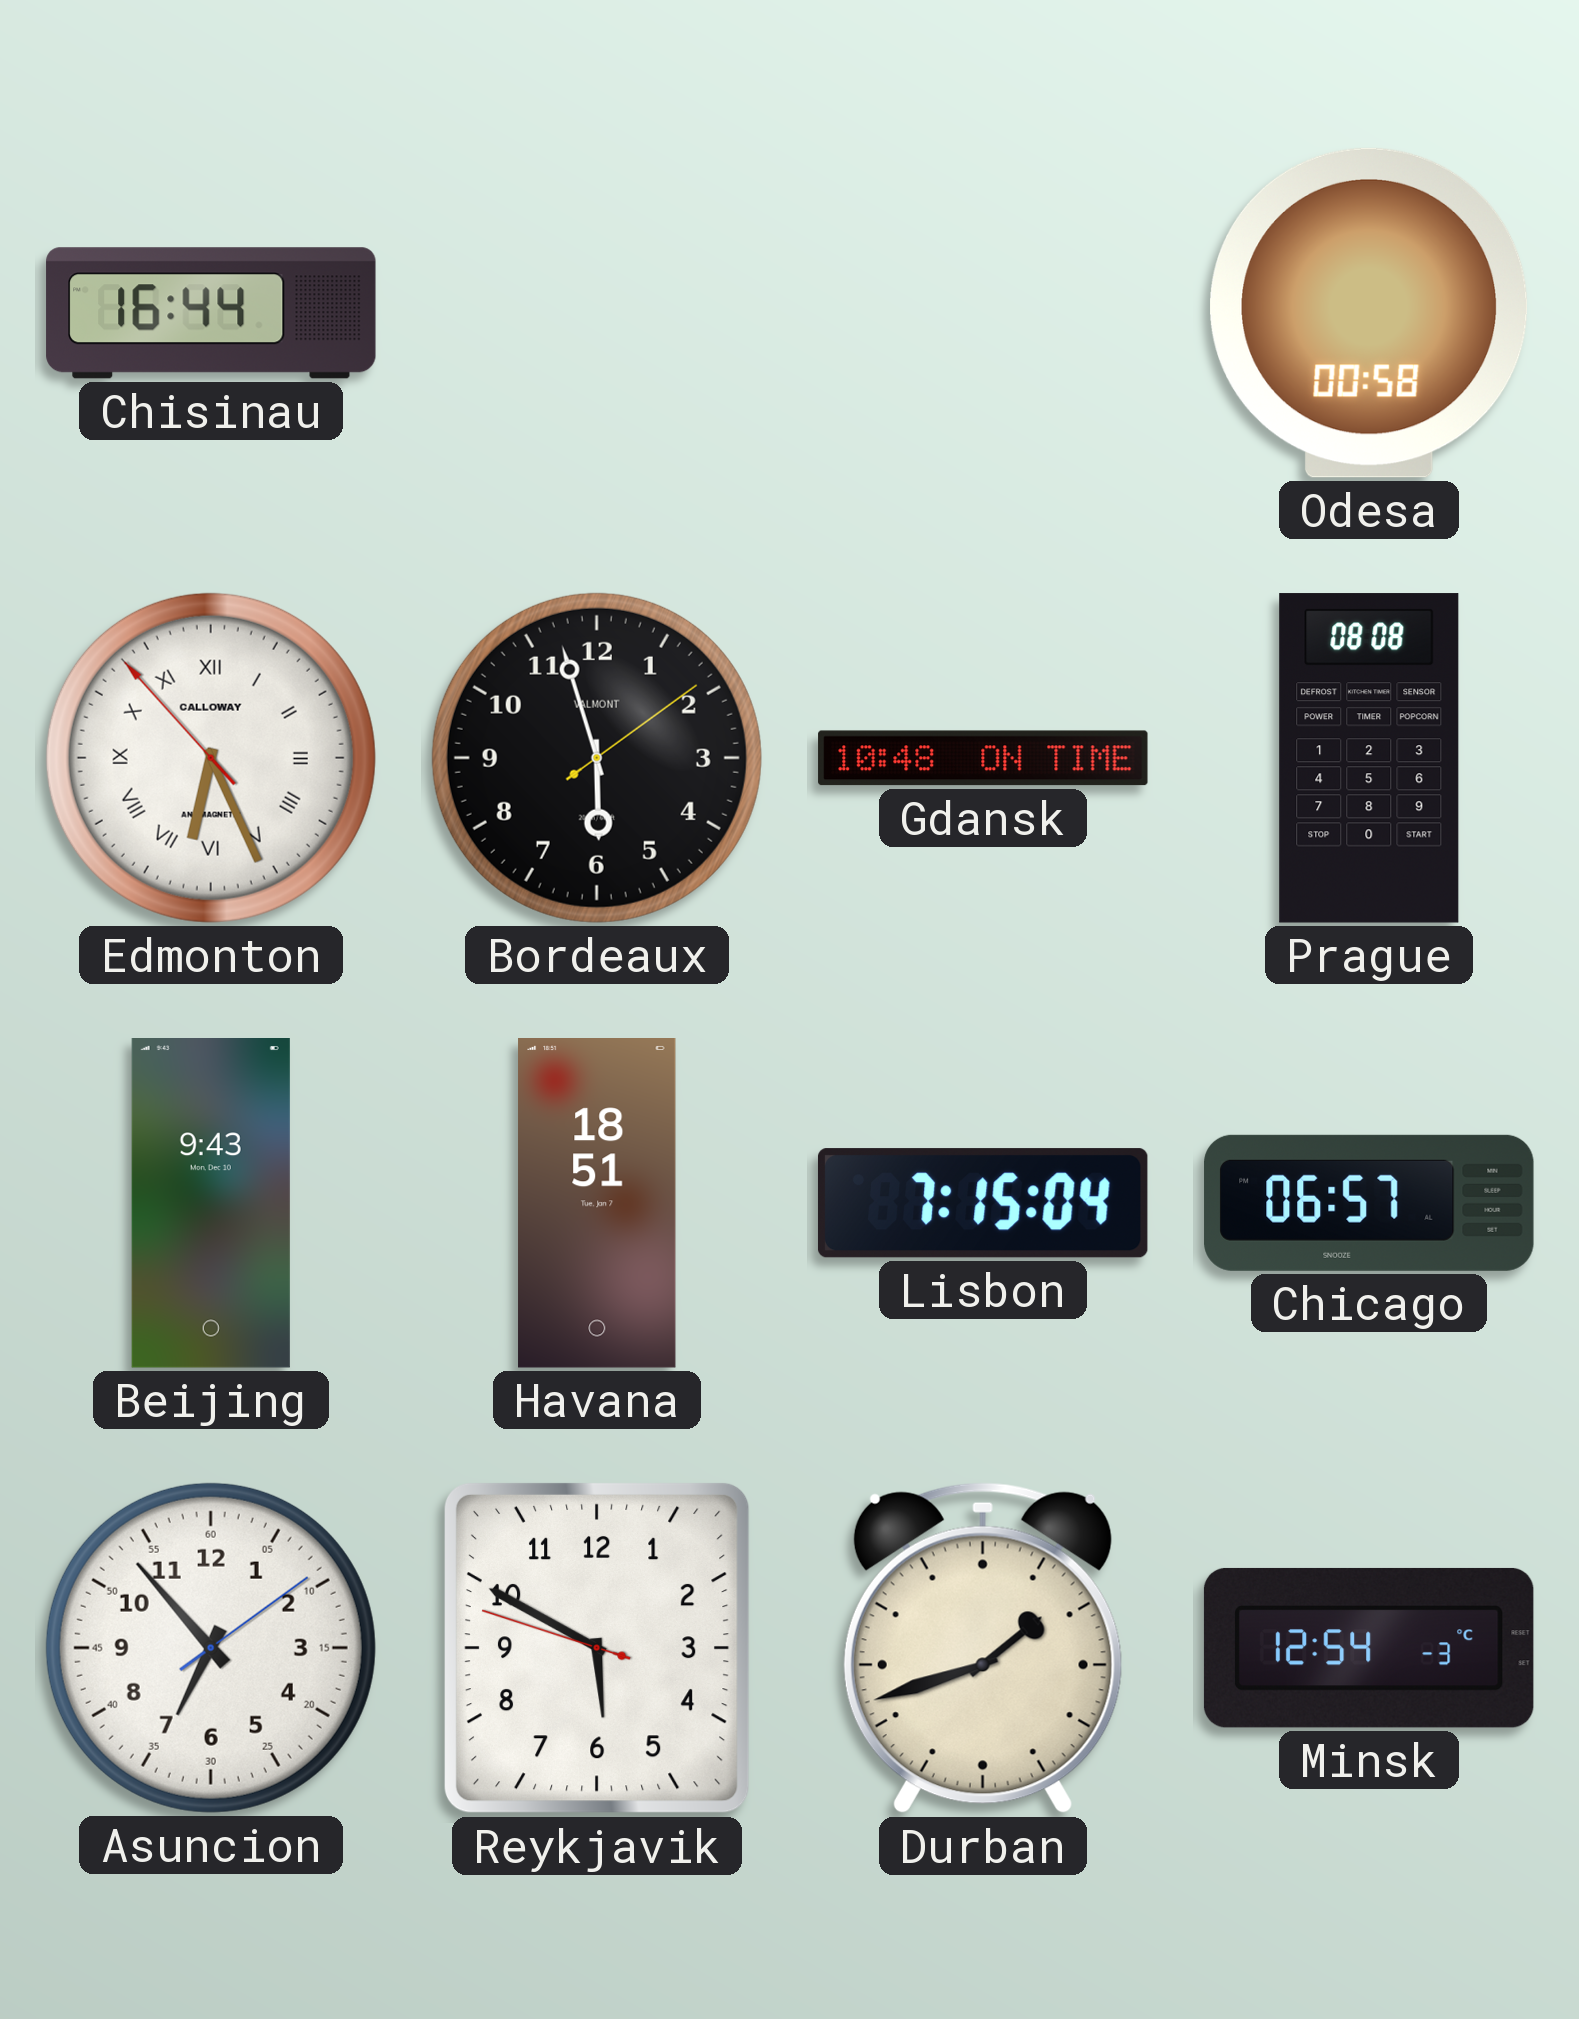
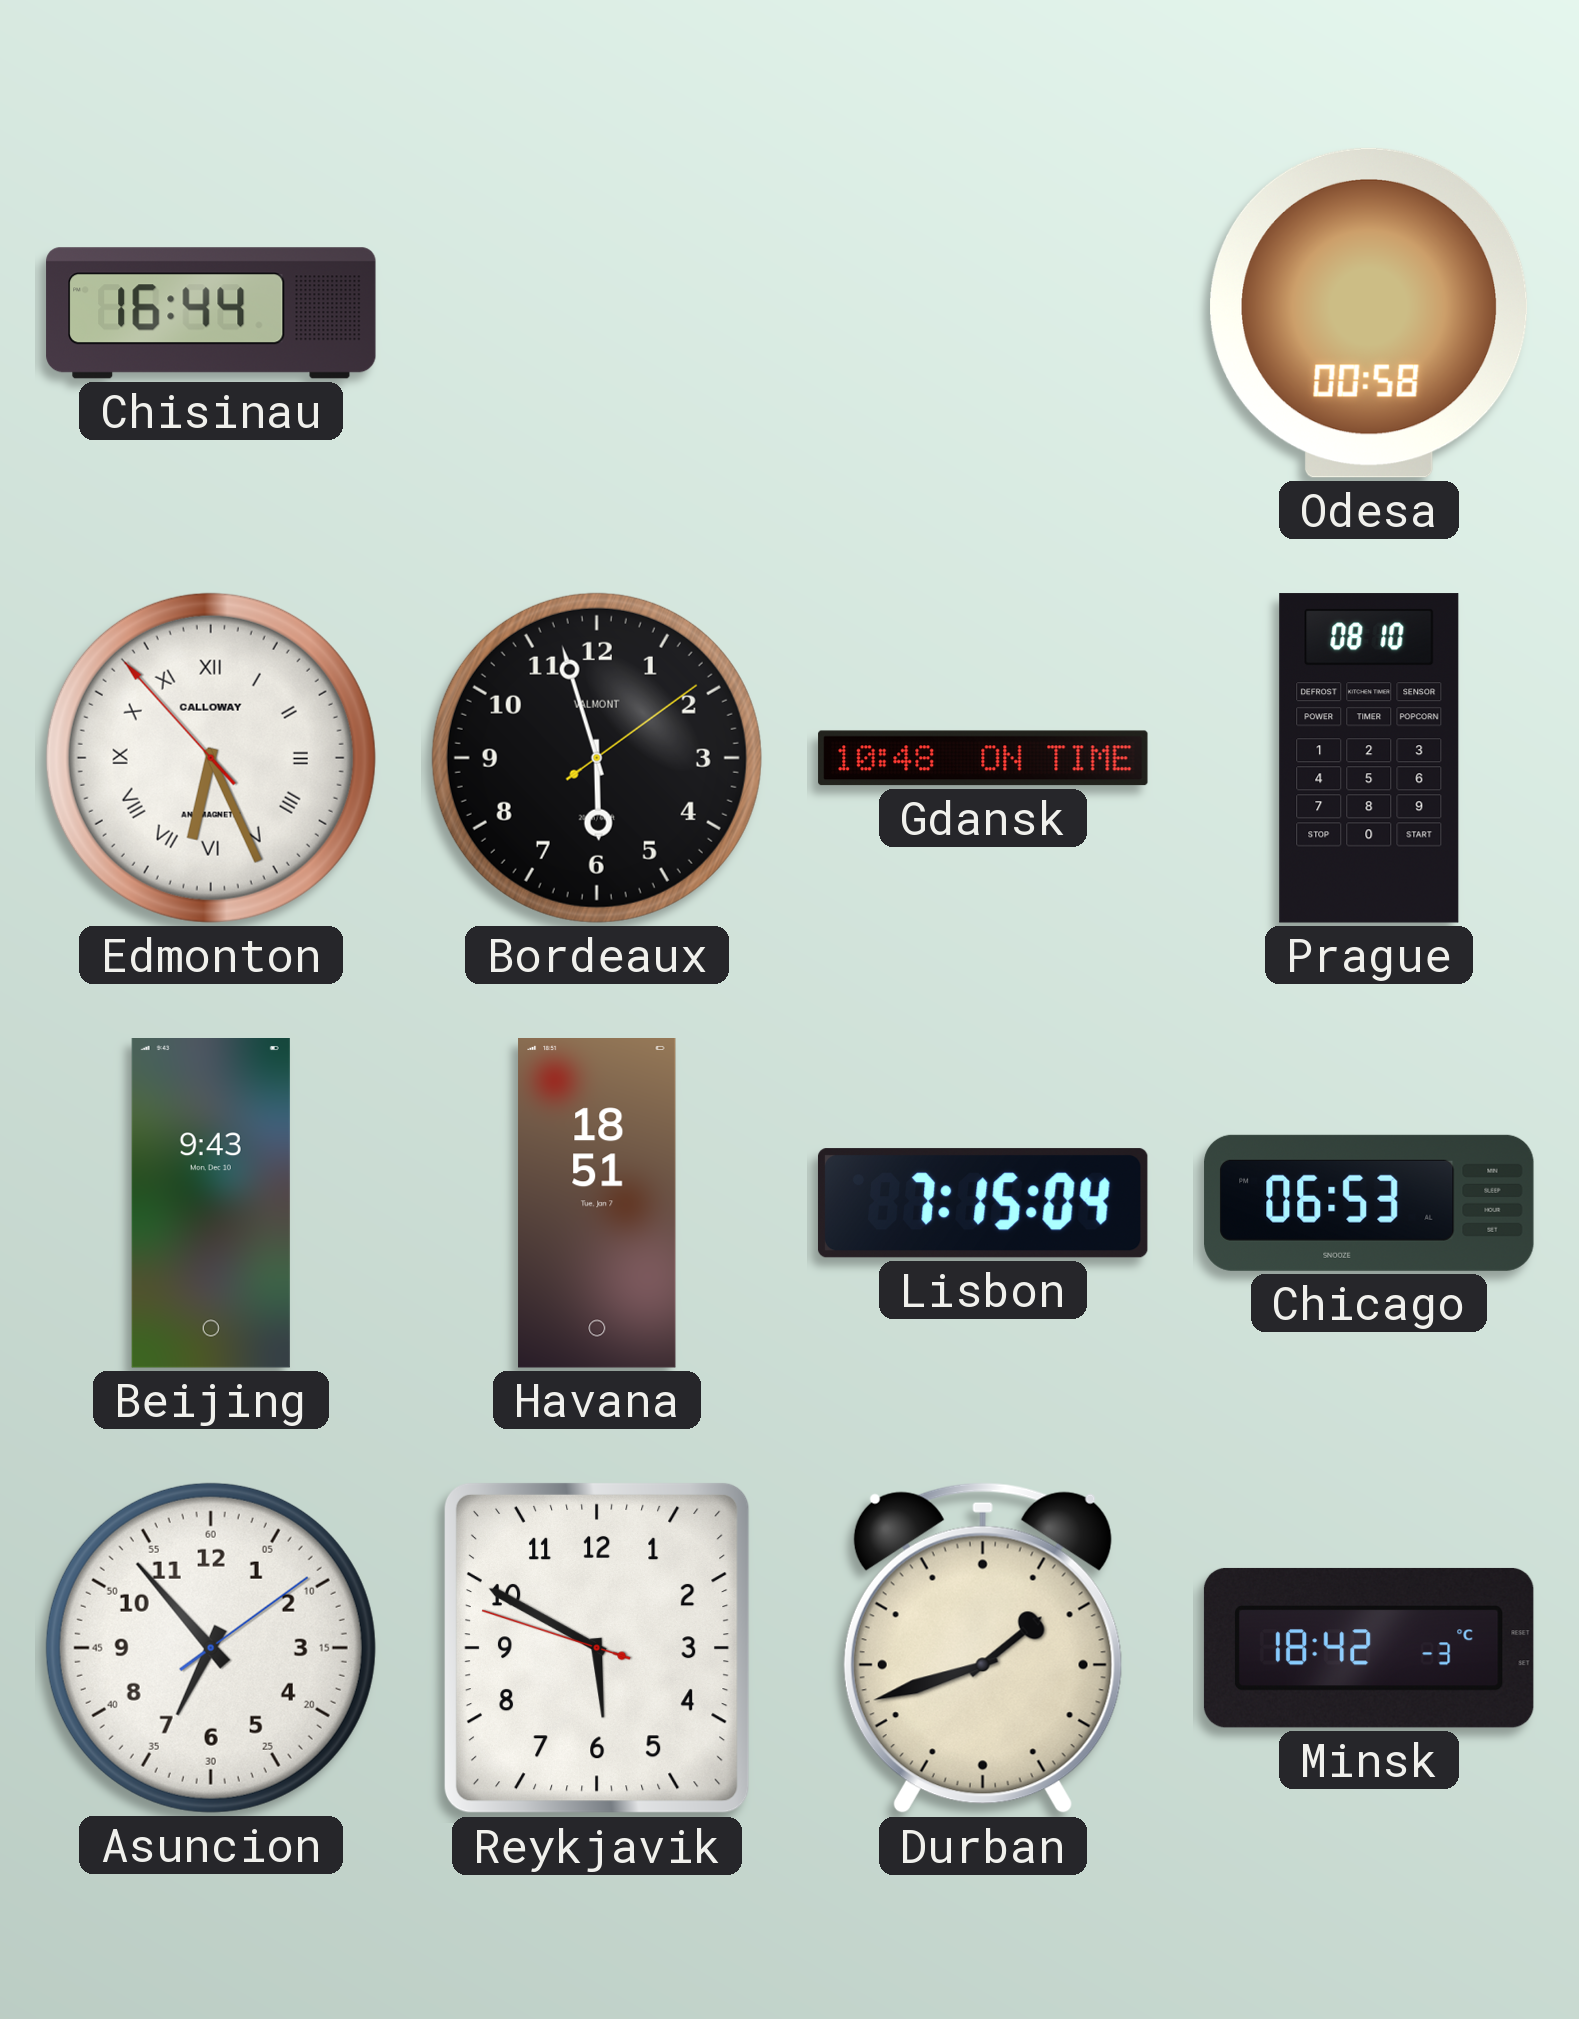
Prague: 08:08 -> 08:10
Chicago: 06:57 -> 06:53
Minsk: 12:54 -> 18:42
